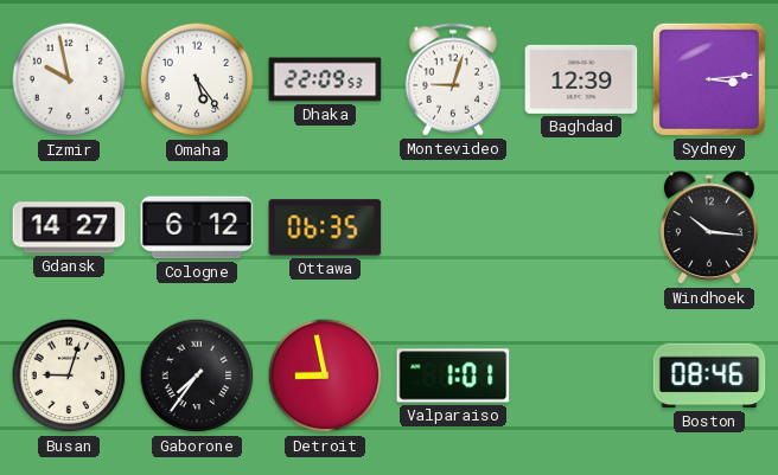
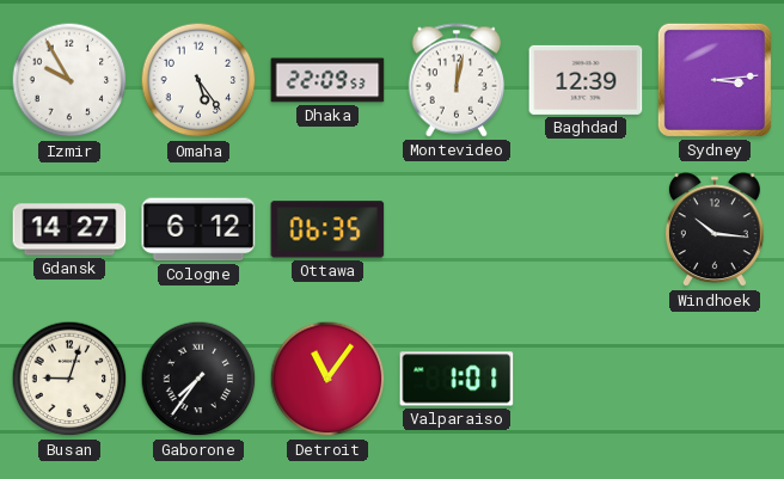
Izmir: 9:58 -> 9:55
Montevideo: 9:03 -> 12:02
Detroit: 8:58 -> 11:06
Boston: 08:46 -> none
